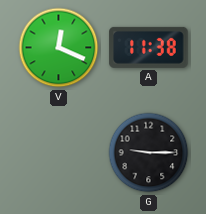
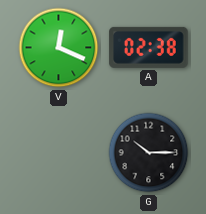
A: 11:38 -> 02:38
G: 9:15 -> 10:15
